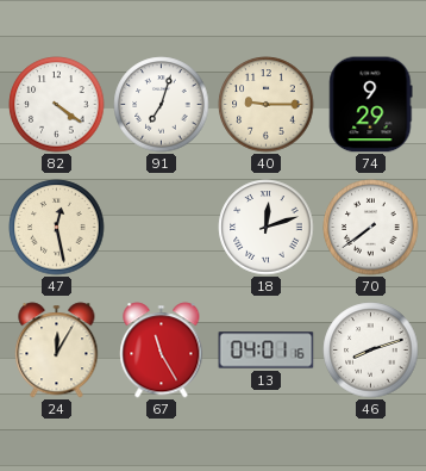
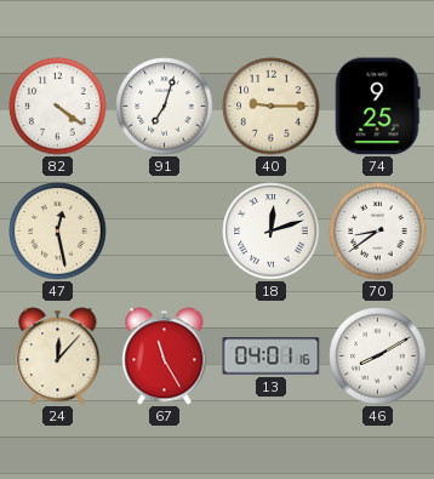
74: 9:29 -> 9:25
70: 7:39 -> 8:39
24: 12:05 -> 12:07
46: 8:12 -> 8:10
